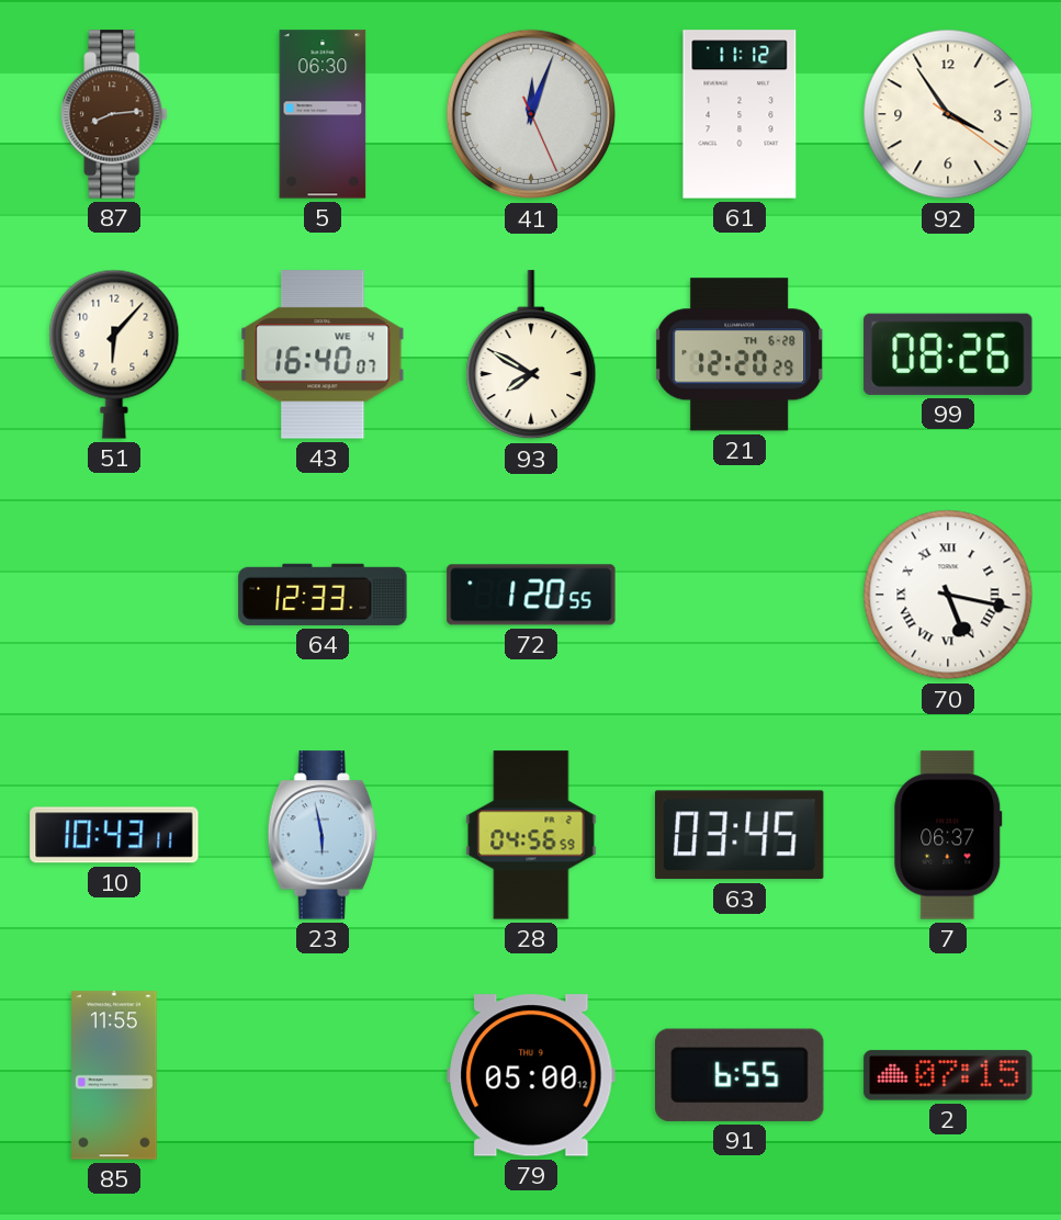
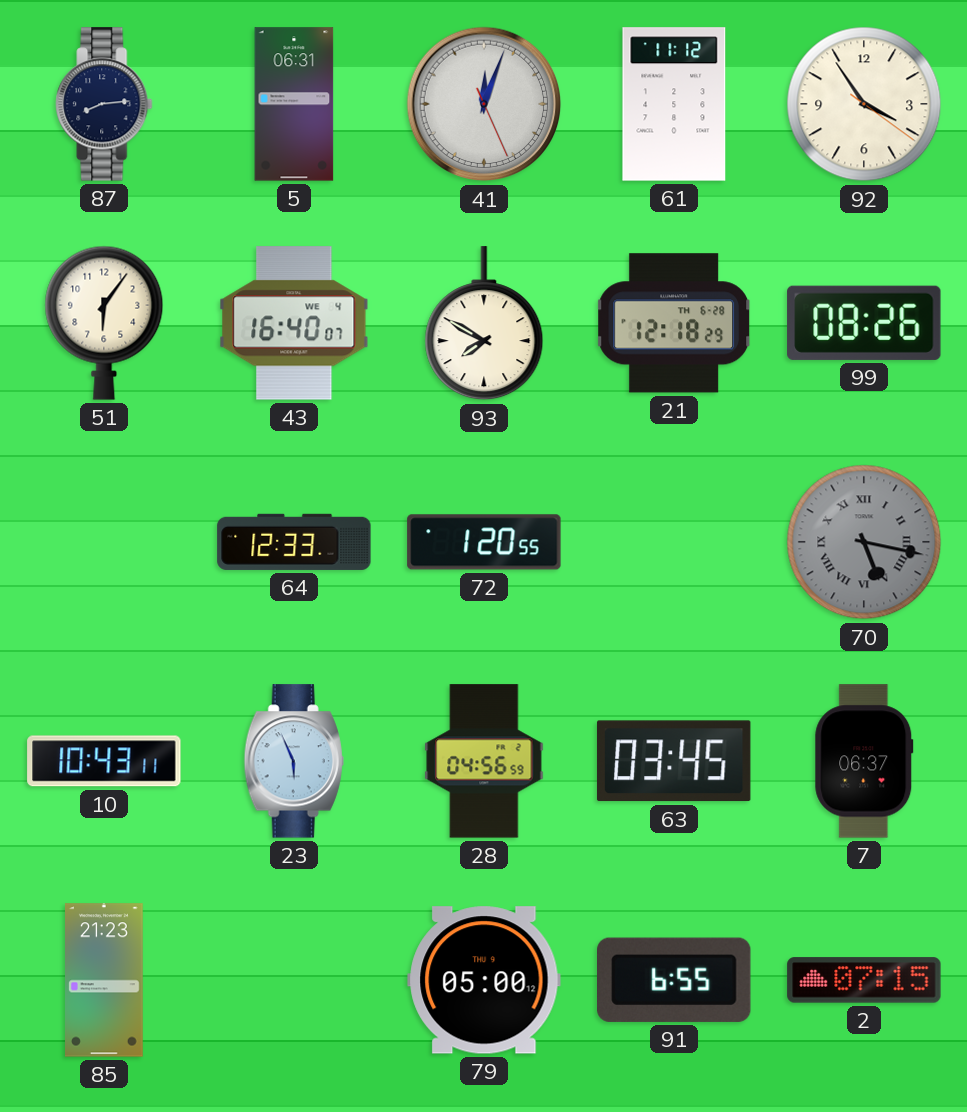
87 dial: brown -> navy
5: 06:30 -> 06:31
51: 6:07 -> 6:06
21: 12:20 -> 12:18
70 dial: white -> grey
23: 5:58 -> 5:56
85: 11:55 -> 21:23
